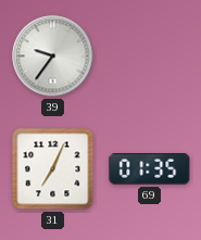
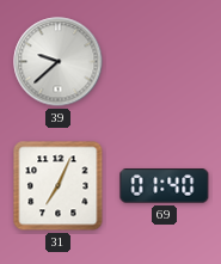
39: 9:36 -> 9:38
69: 01:35 -> 01:40
